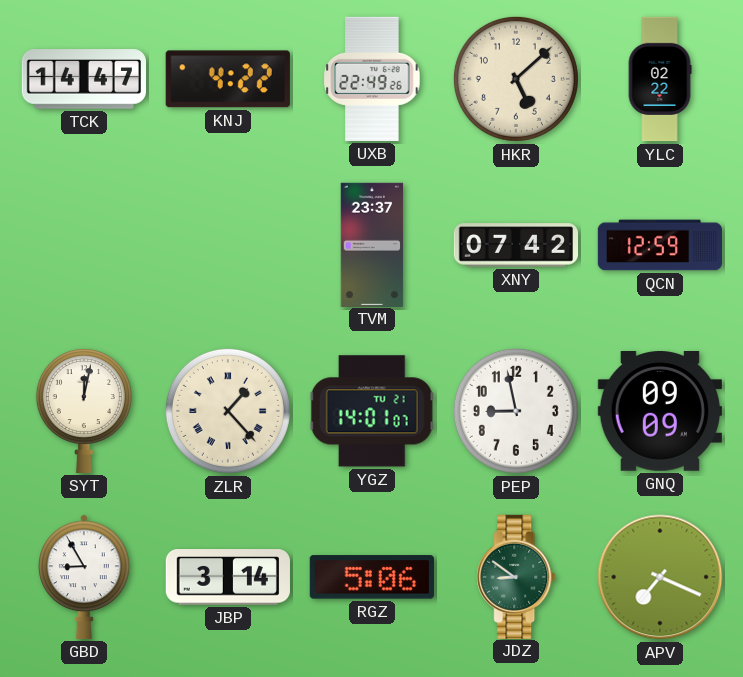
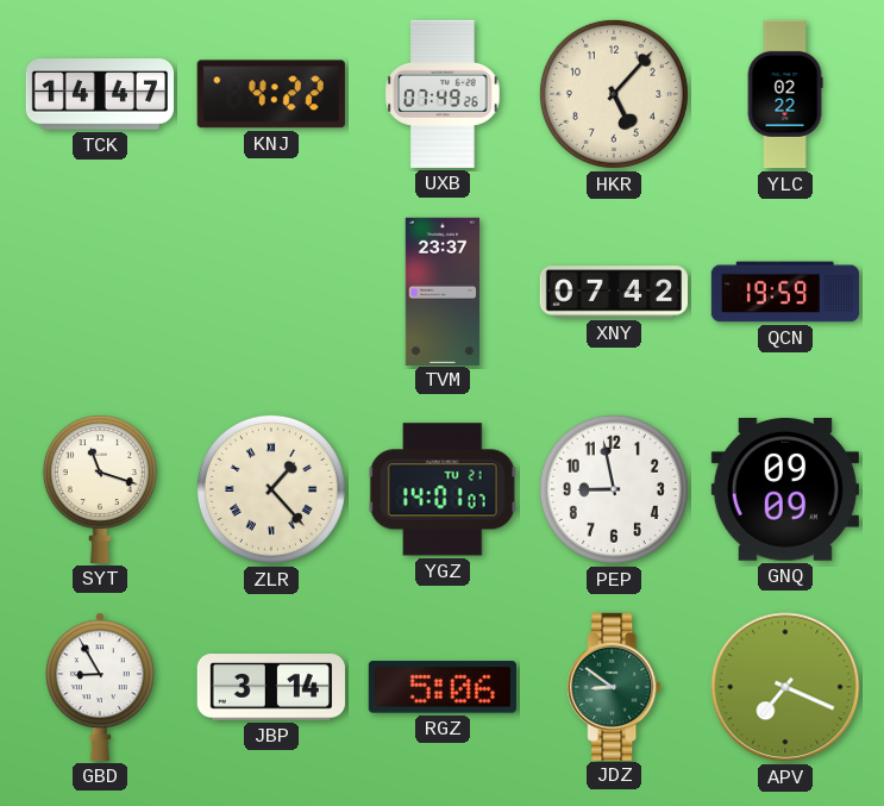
UXB: 22:49 -> 07:49
HKR: 5:08 -> 5:07
QCN: 12:59 -> 19:59
SYT: 12:02 -> 11:18
